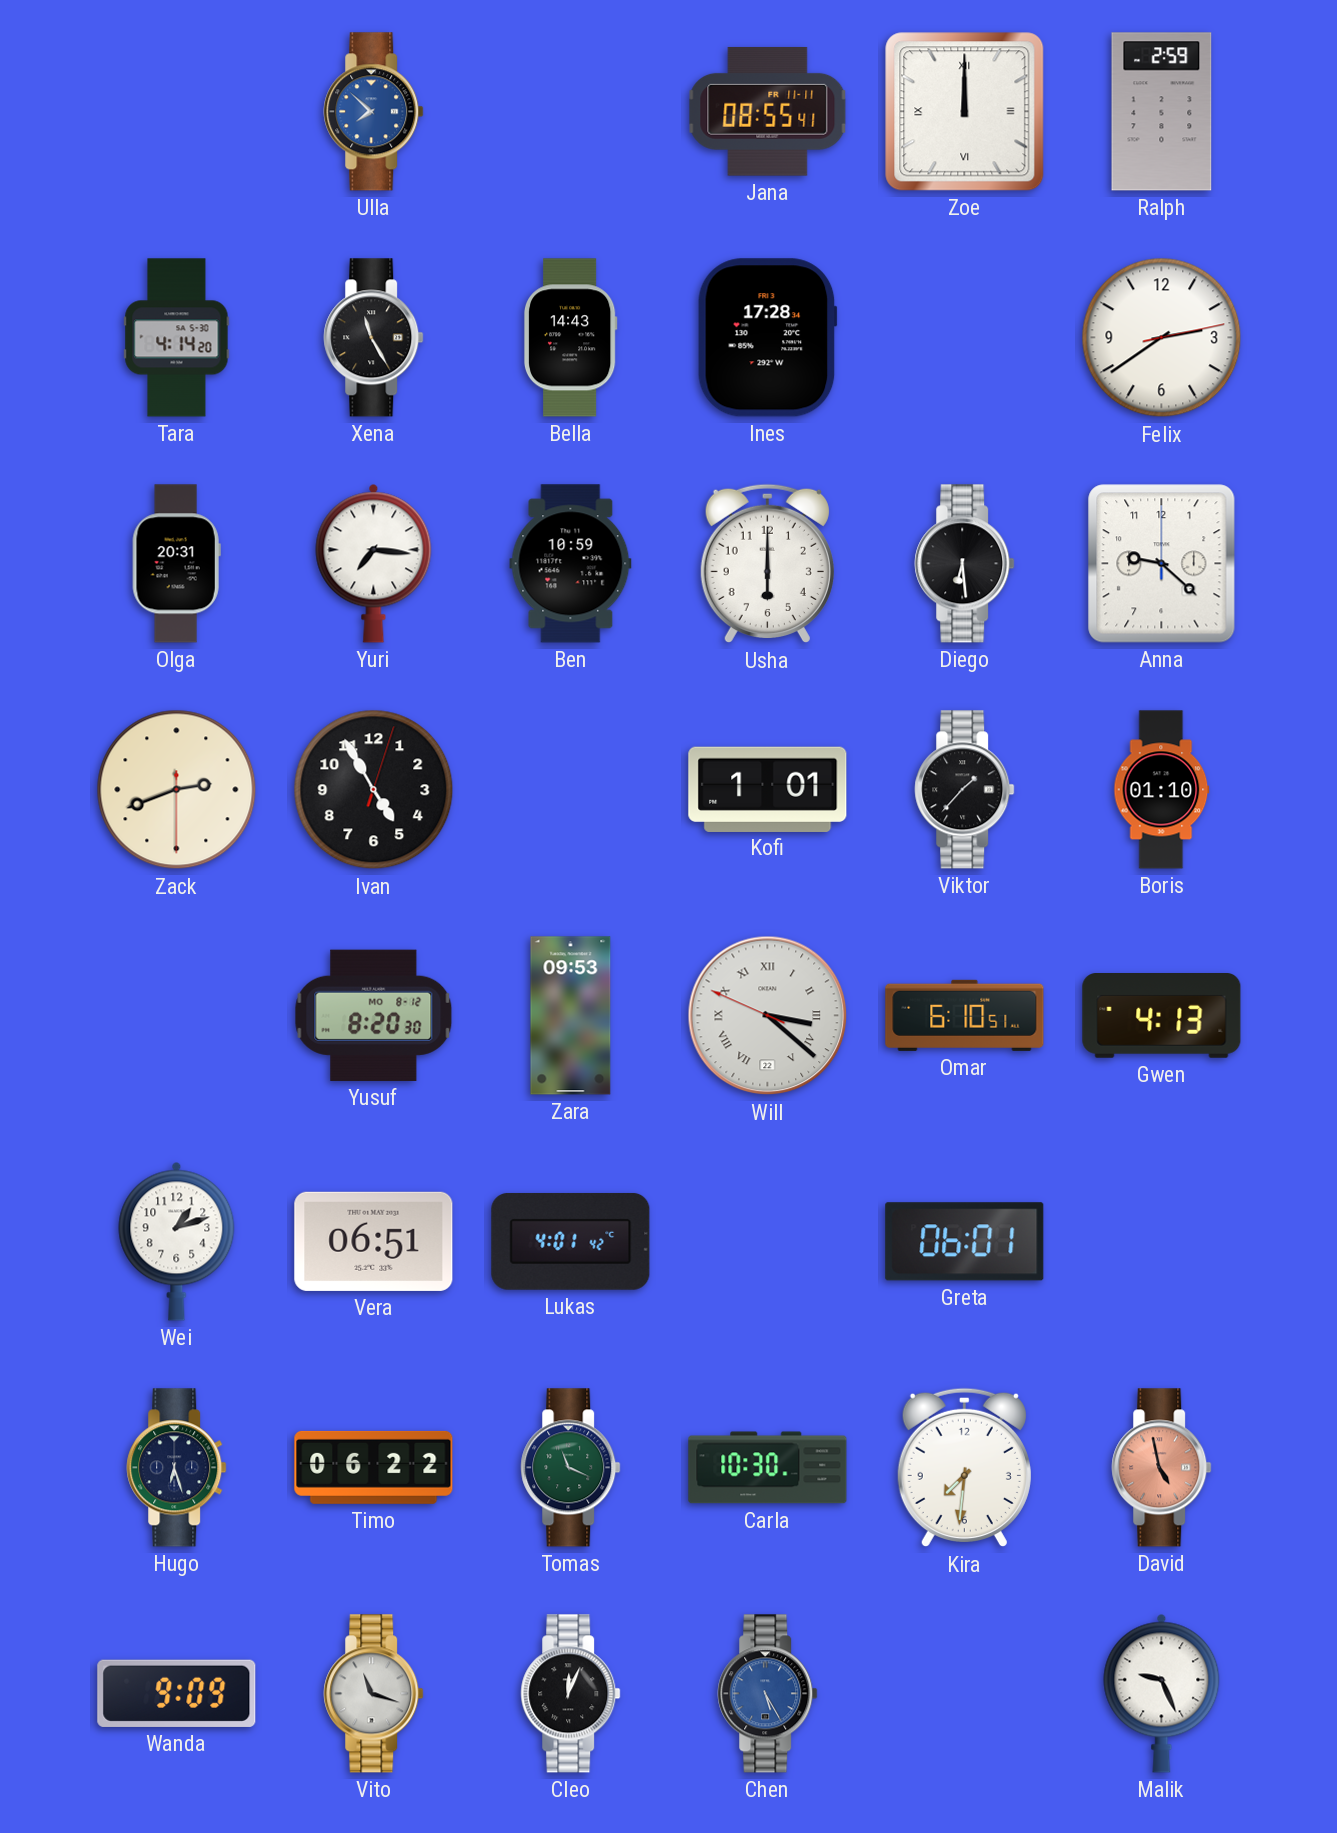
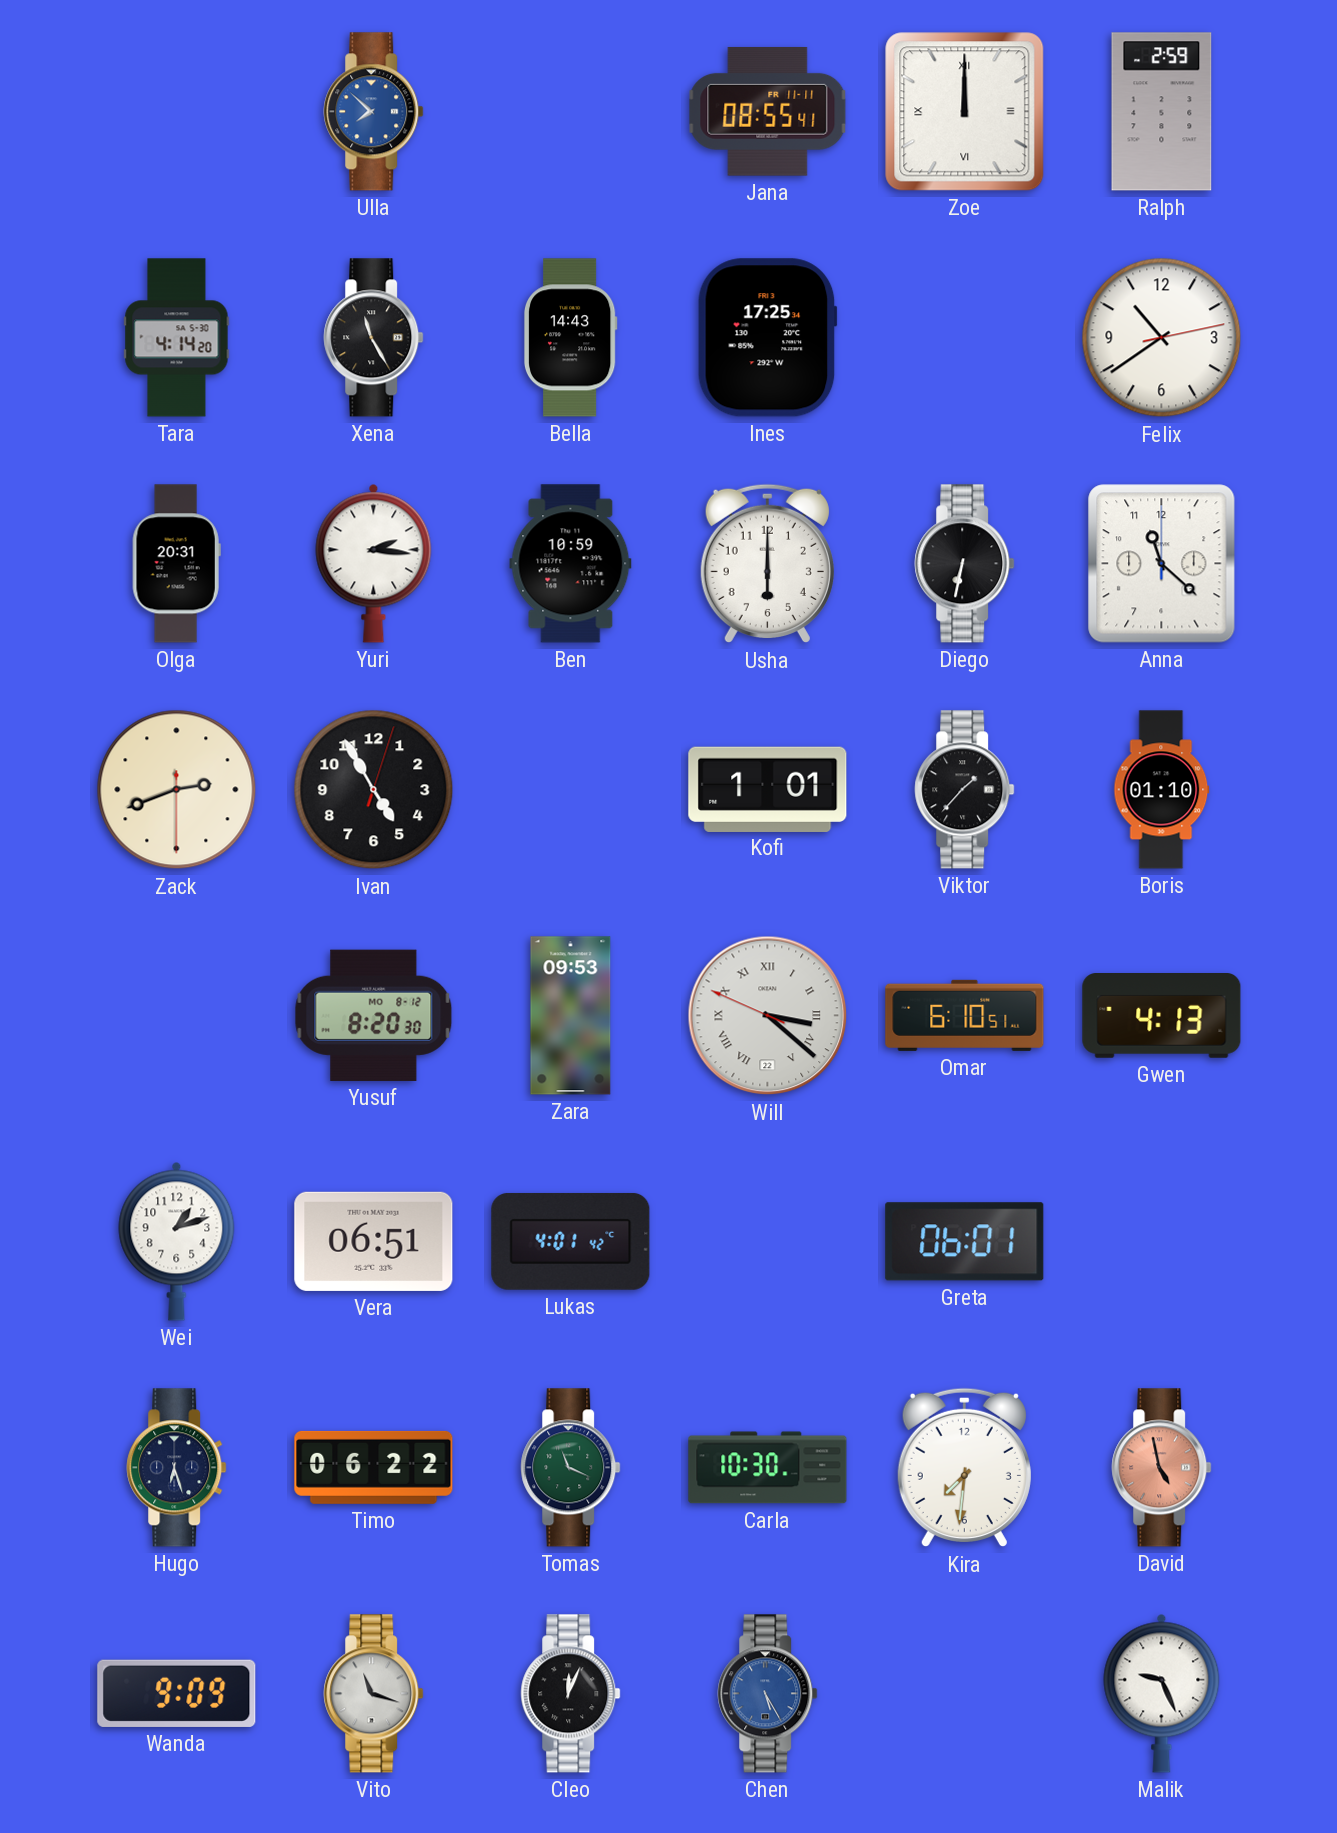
Ines: 17:28 -> 17:25
Felix: 2:39 -> 10:39
Yuri: 7:16 -> 2:16
Diego: 6:29 -> 6:32
Anna: 9:22 -> 11:22
